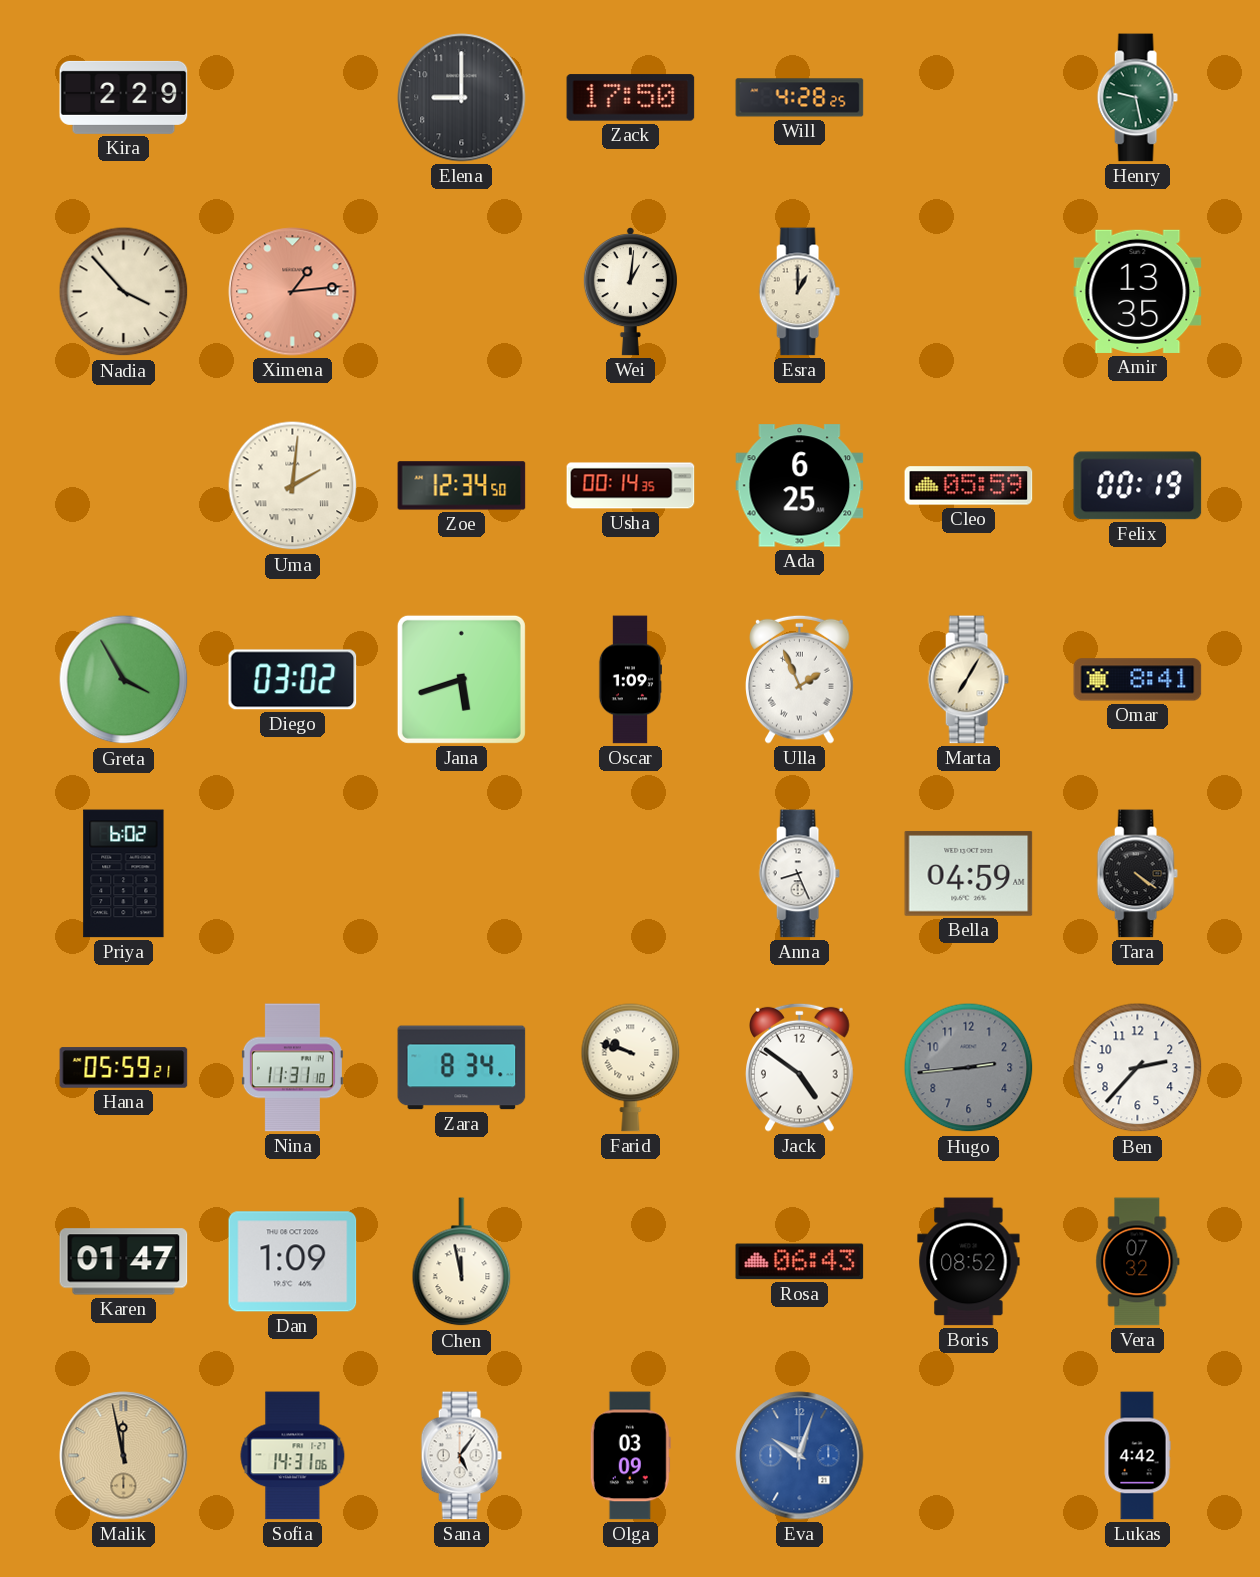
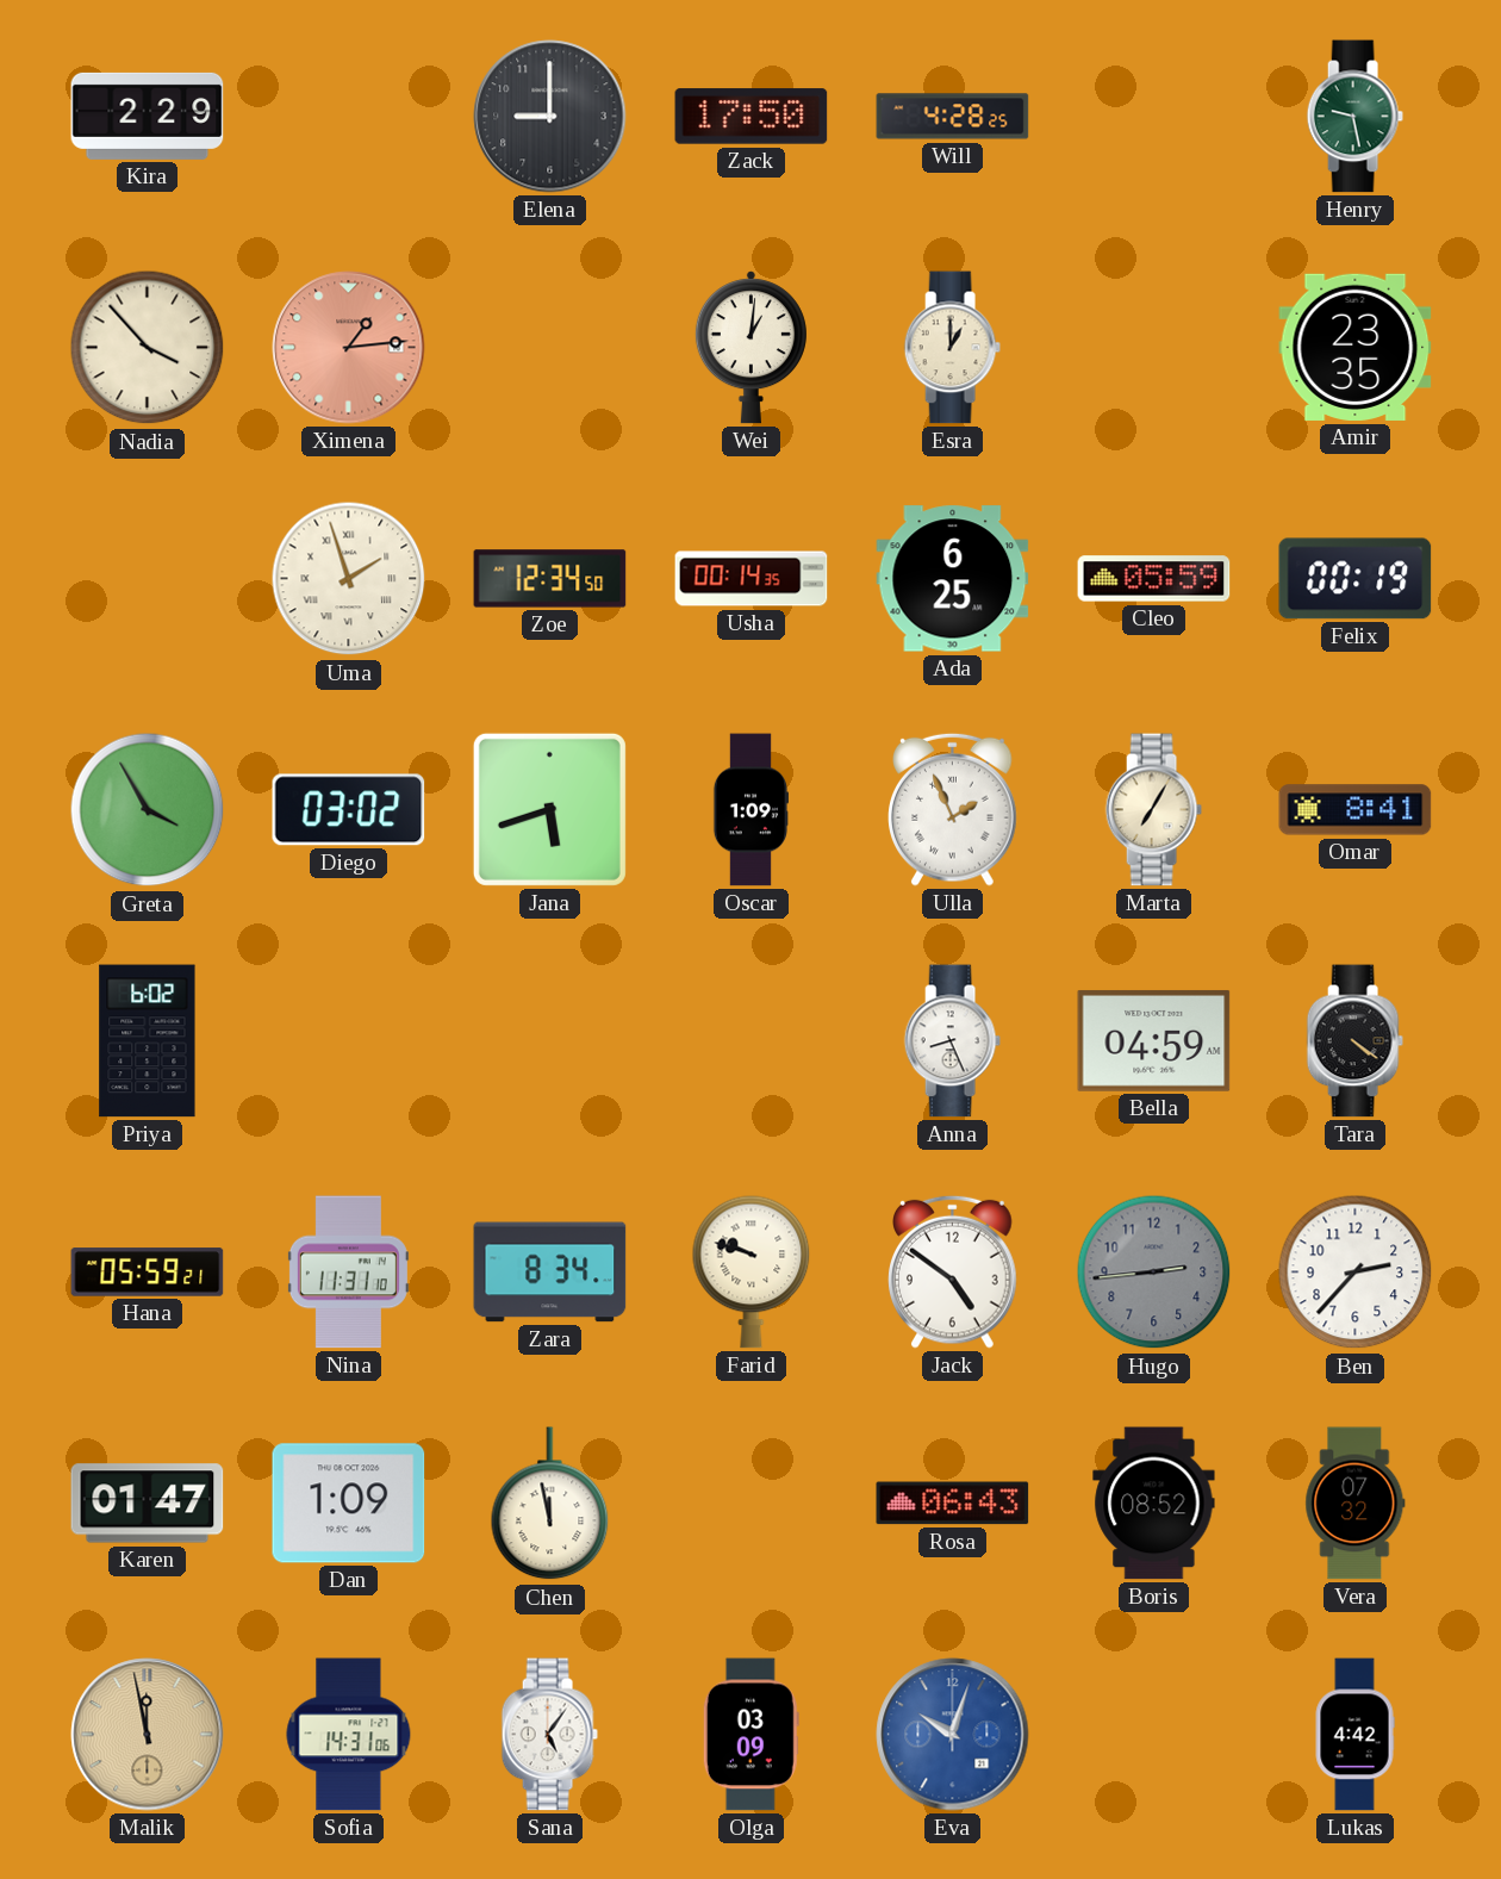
Amir: 13:35 -> 23:35
Uma: 2:01 -> 1:57
